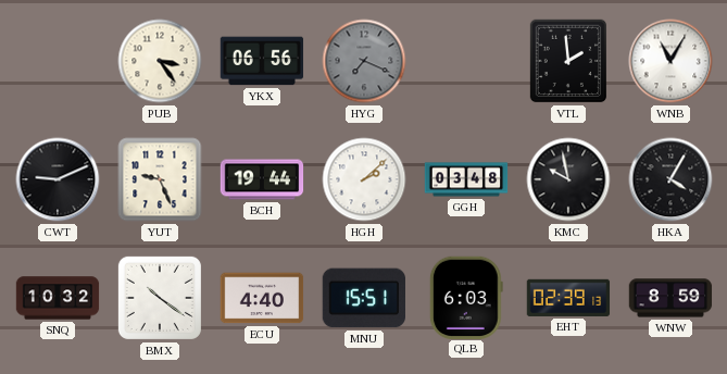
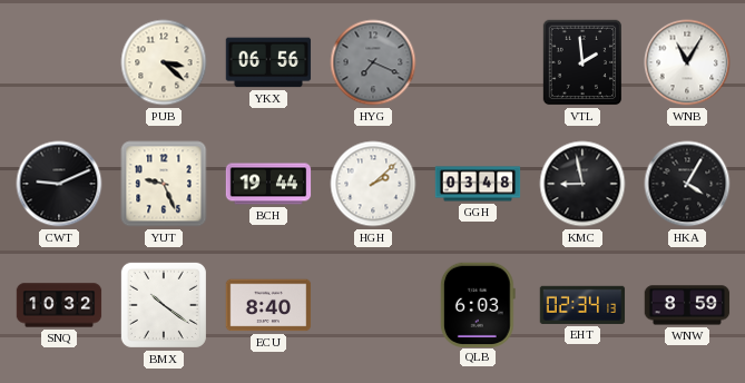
PUB: 3:24 -> 3:22
KMC: 9:58 -> 8:58
ECU: 4:40 -> 8:40
MNU: 15:51 -> none
EHT: 02:39 -> 02:34
